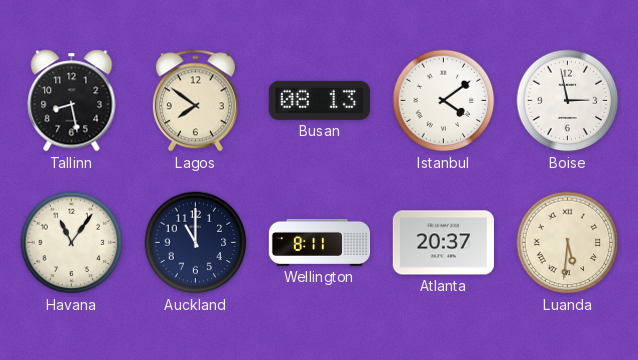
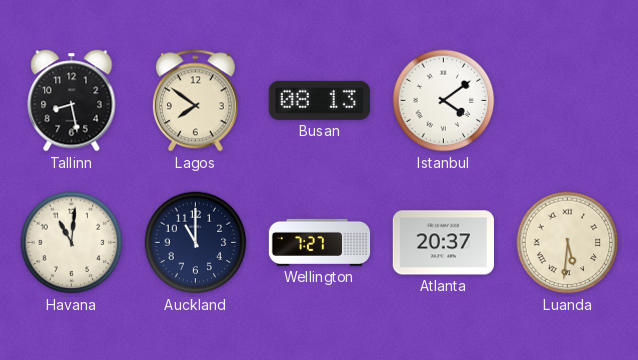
Boise: 2:58 -> none
Havana: 11:06 -> 11:01
Wellington: 8:11 -> 7:27
